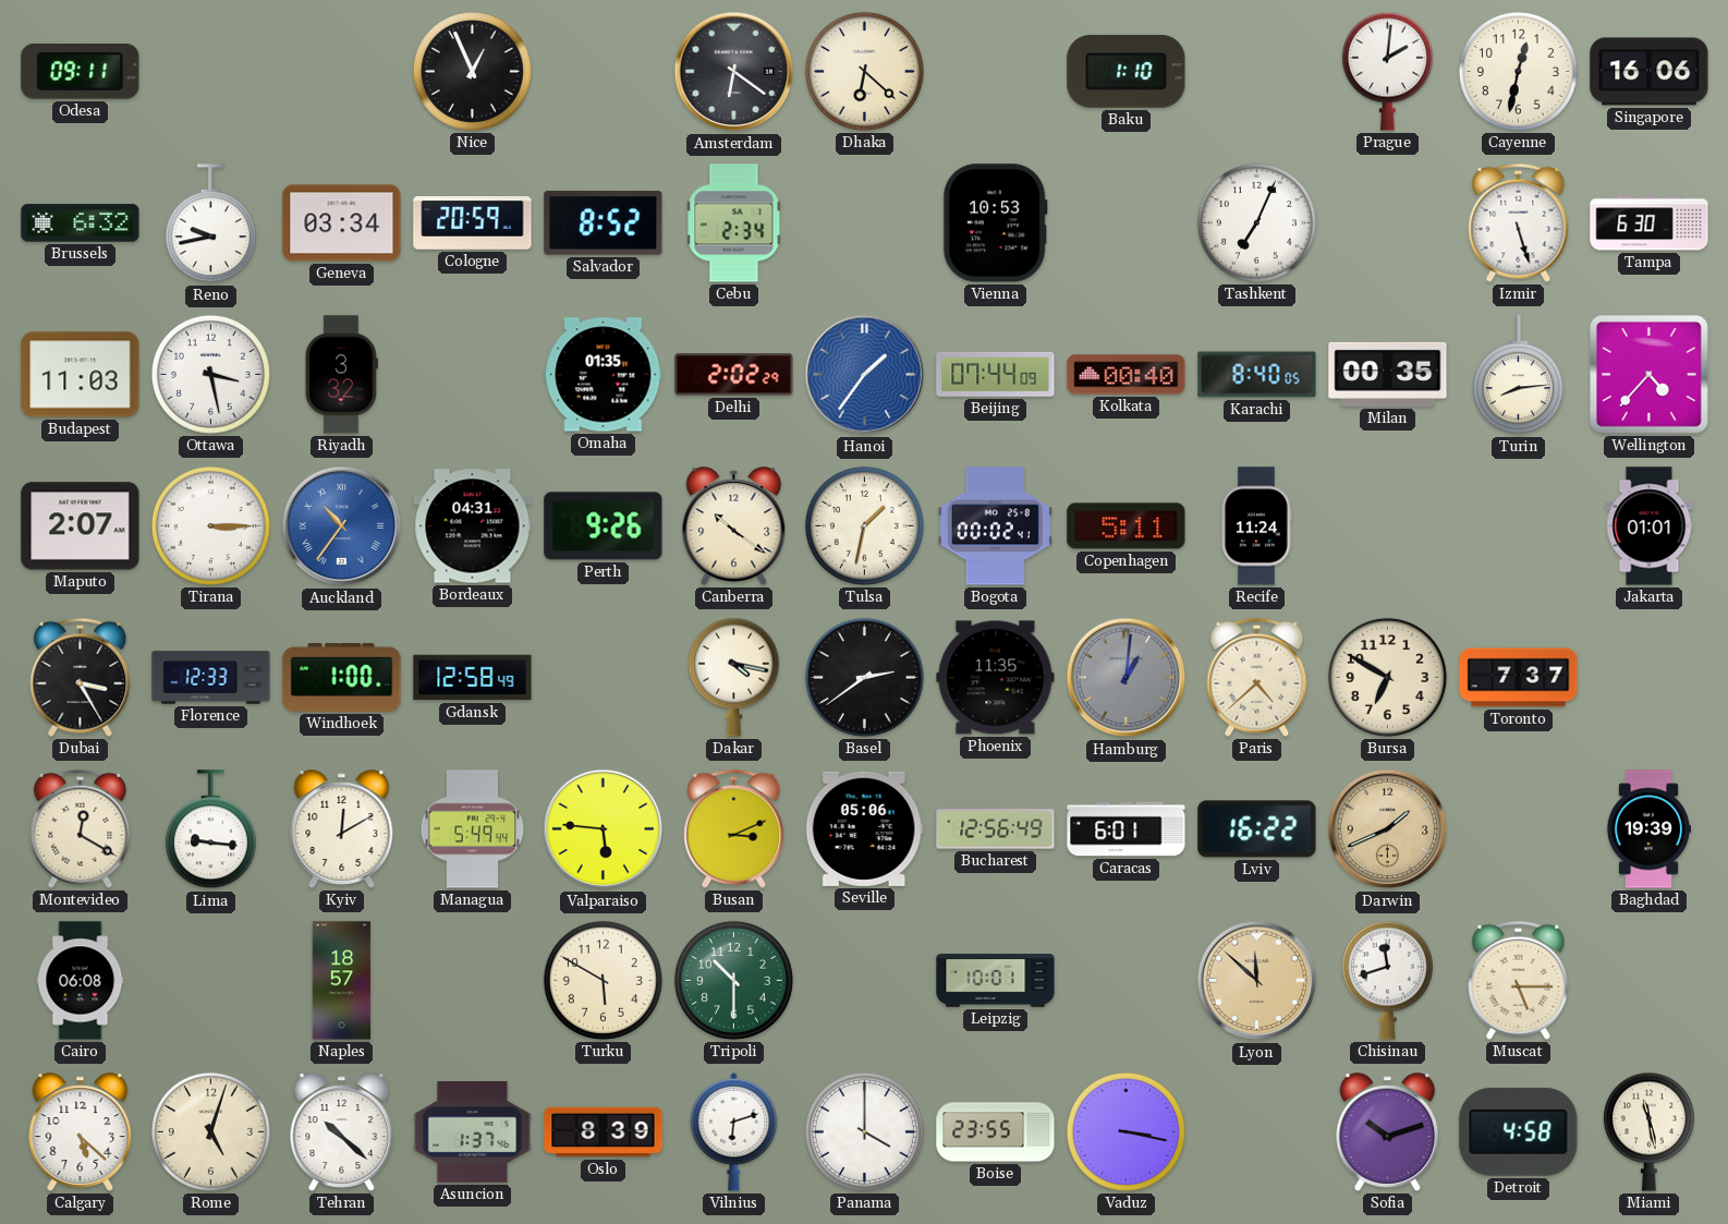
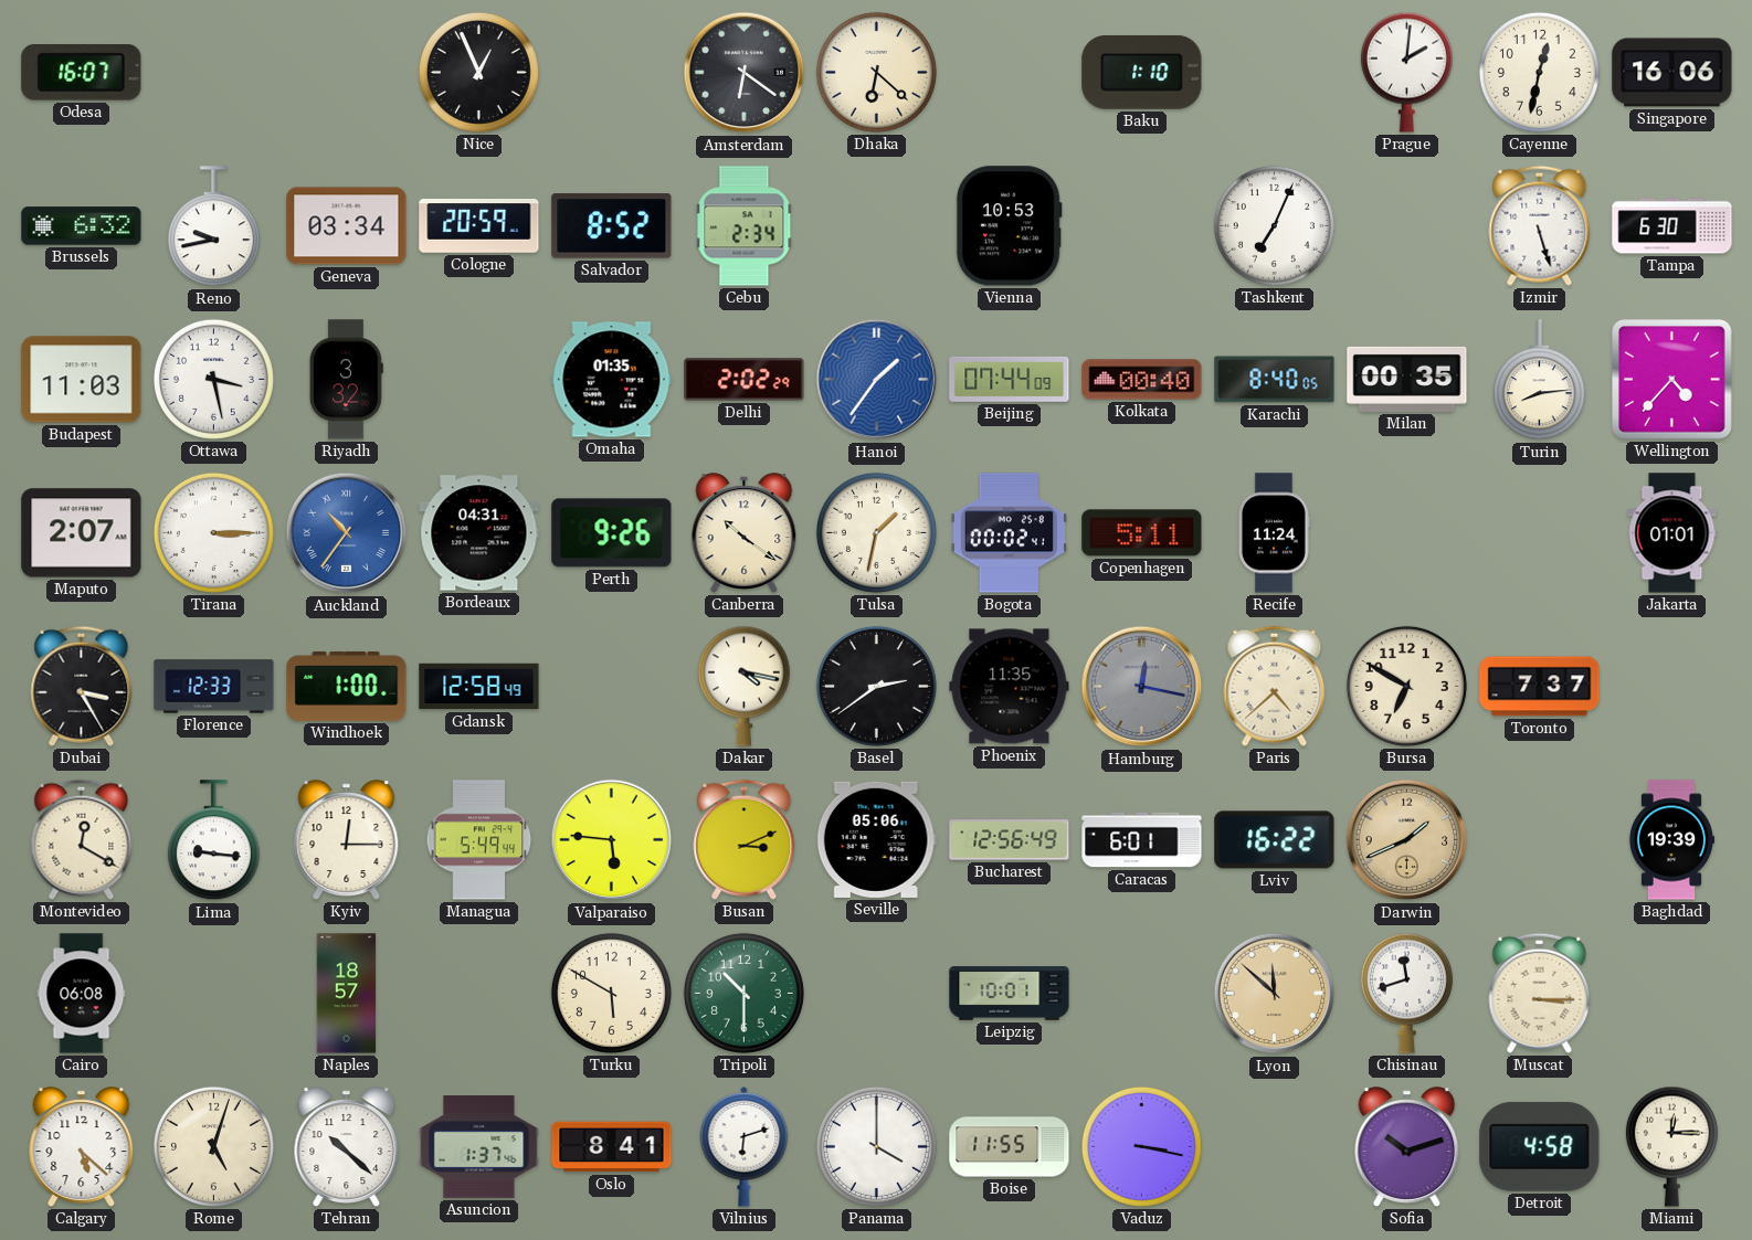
Odesa: 09:11 -> 16:07
Hamburg: 1:01 -> 12:17
Kyiv: 12:10 -> 12:15
Muscat: 5:15 -> 3:15
Oslo: 8:39 -> 8:41
Boise: 23:55 -> 11:55
Miami: 11:28 -> 12:15
